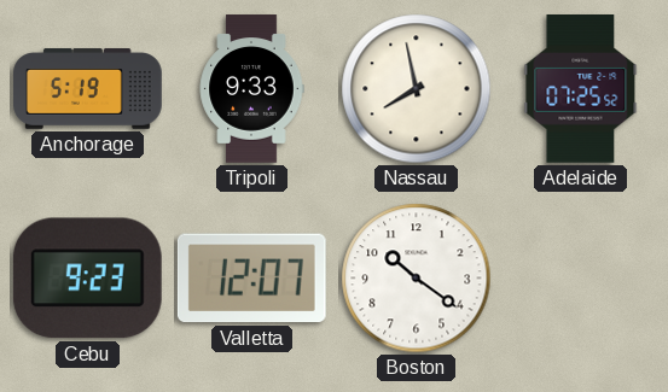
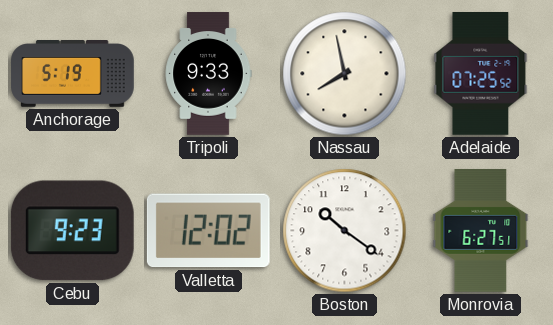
Valletta: 12:07 -> 12:02
Monrovia: none -> 6:27
